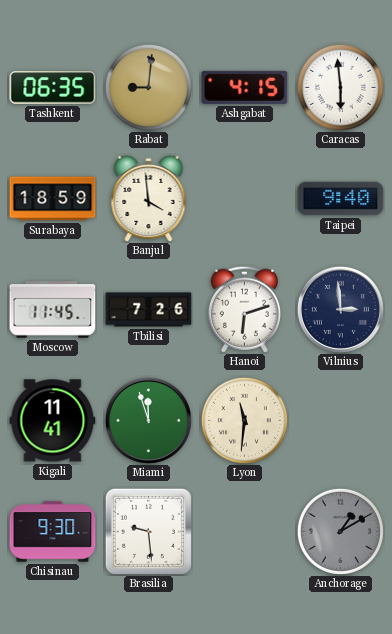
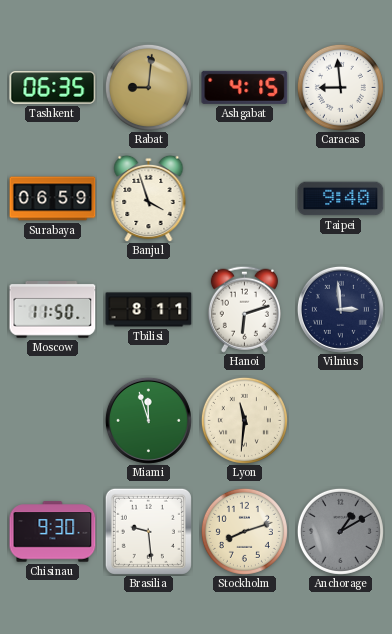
Caracas: 5:59 -> 8:59
Surabaya: 18:59 -> 06:59
Banjul: 3:59 -> 3:57
Moscow: 11:45 -> 11:50
Tbilisi: 7:26 -> 8:11
Kigali: 11:41 -> none
Stockholm: none -> 8:12
